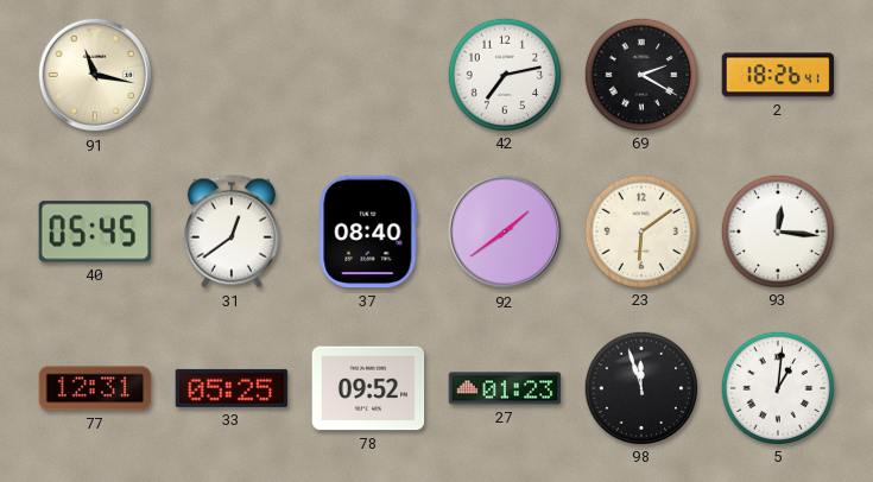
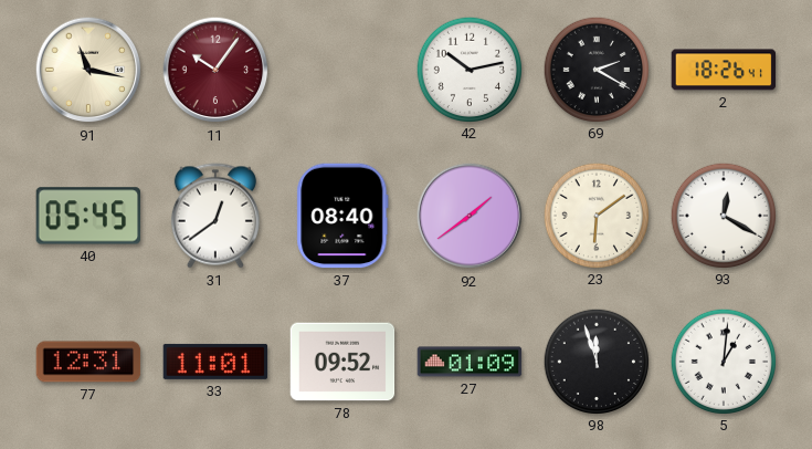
11: none -> 10:06
42: 7:13 -> 10:13
93: 12:16 -> 12:20
33: 05:25 -> 11:01
27: 01:23 -> 01:09
